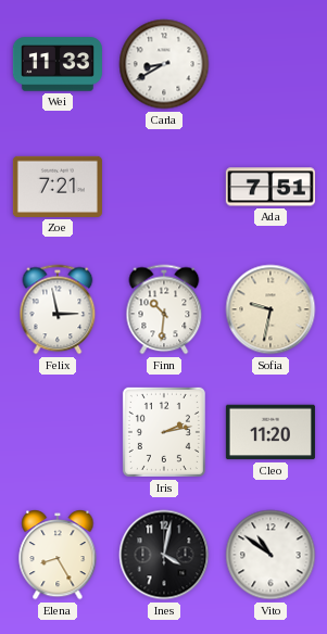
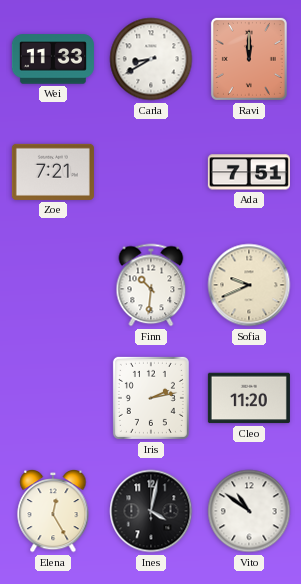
Ravi: none -> 12:00
Felix: 2:58 -> none
Sofia: 9:32 -> 9:41
Elena: 8:25 -> 12:25
